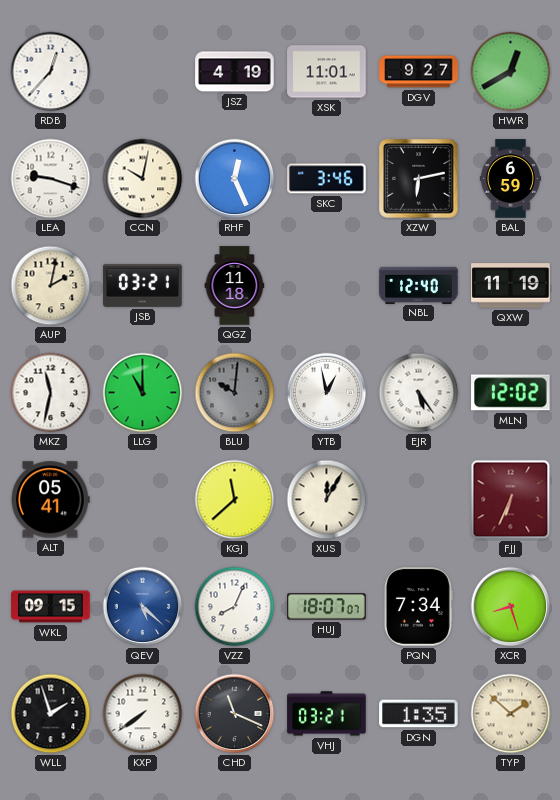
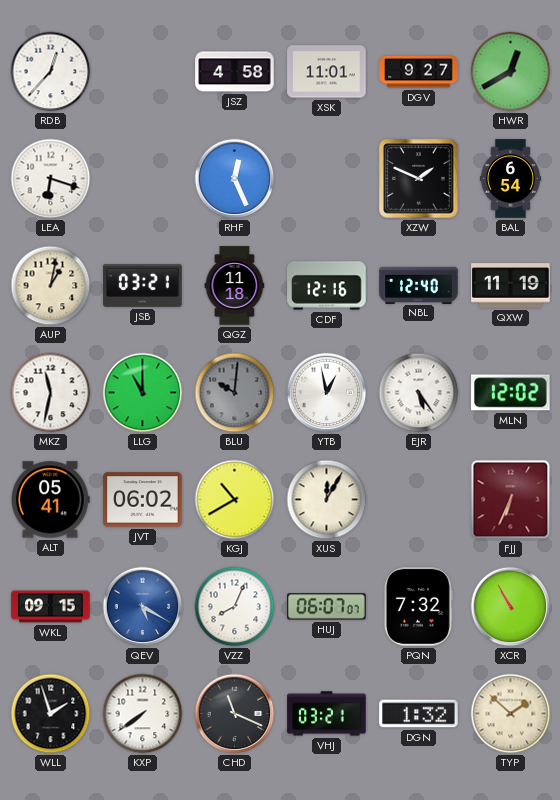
JSZ: 4:19 -> 4:58
LEA: 9:18 -> 6:18
CCN: 10:02 -> none
SKC: 3:46 -> none
XZW: 6:13 -> 1:49
BAL: 6:59 -> 6:54
AUP: 2:02 -> 1:02
CDF: none -> 12:16
JVT: none -> 06:02
KGJ: 11:38 -> 10:40
QEV: 5:22 -> 5:20
HUJ: 18:07 -> 06:07
PQN: 7:34 -> 7:32
XCR: 8:27 -> 10:55
DGN: 1:35 -> 1:32
